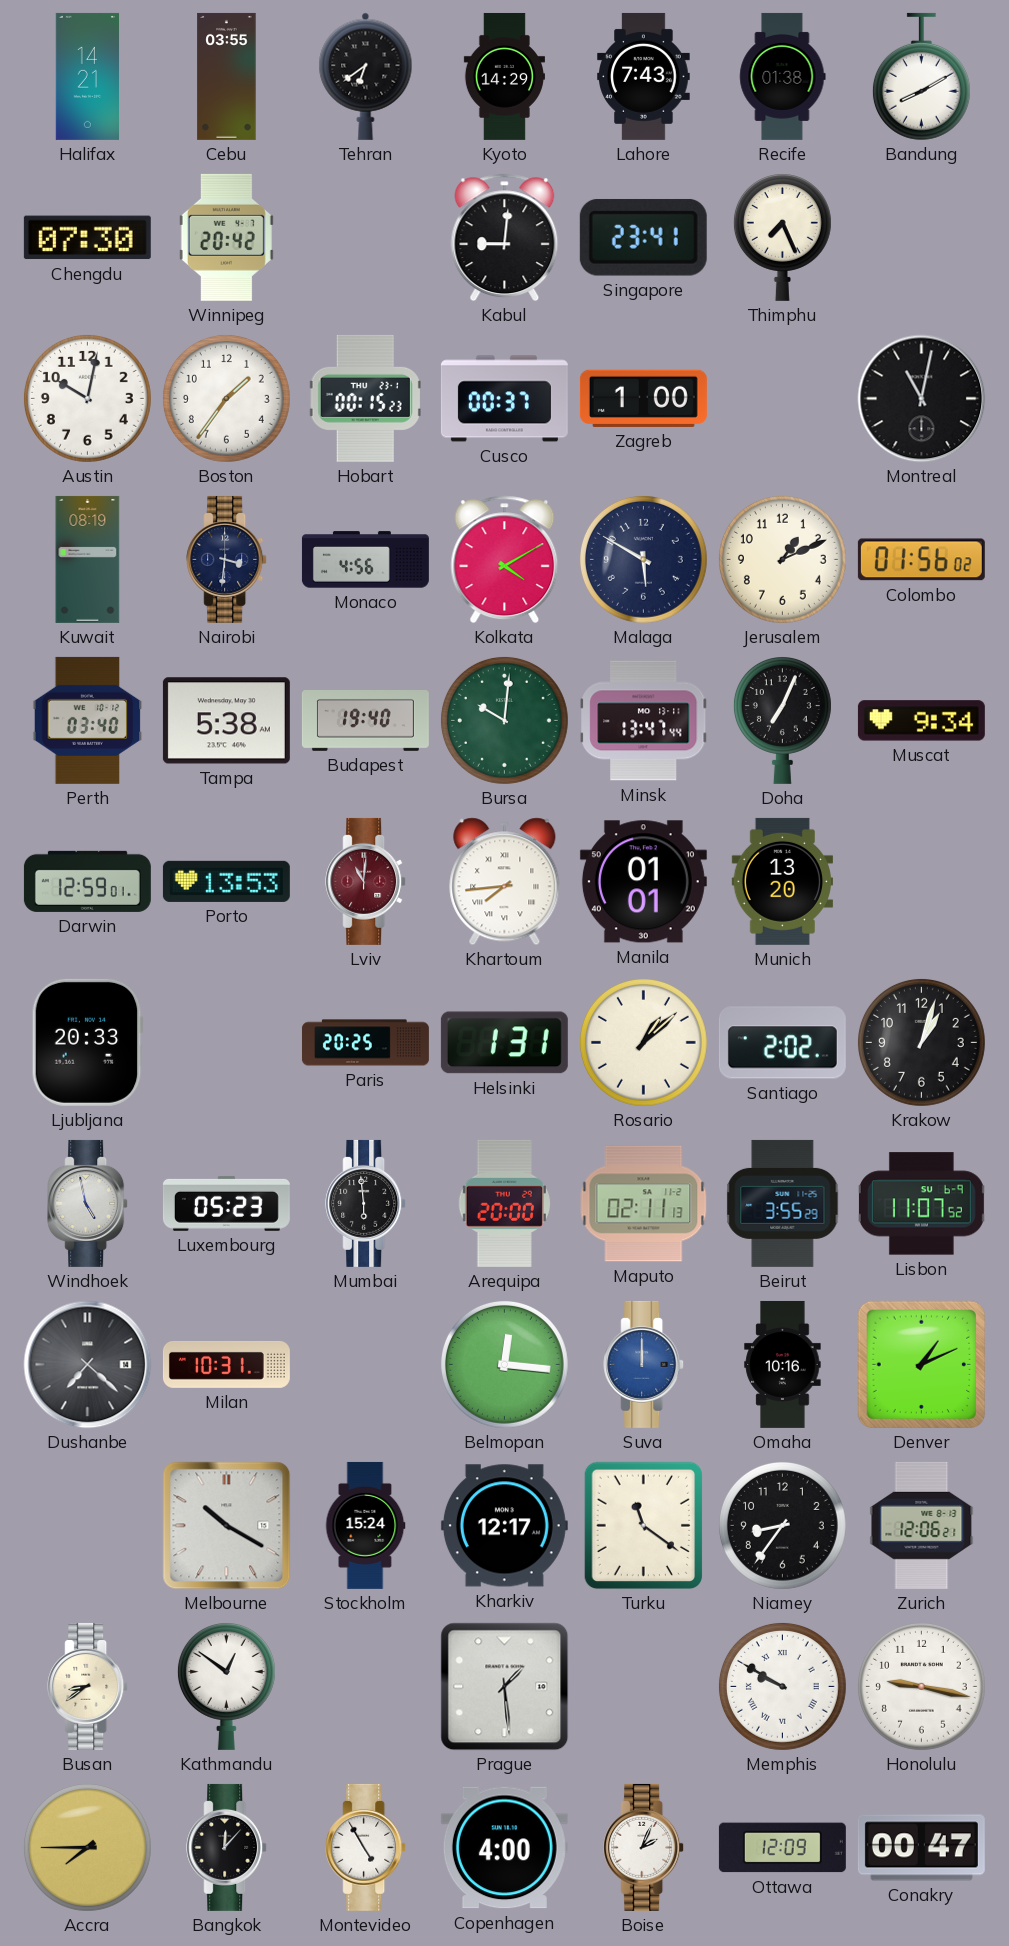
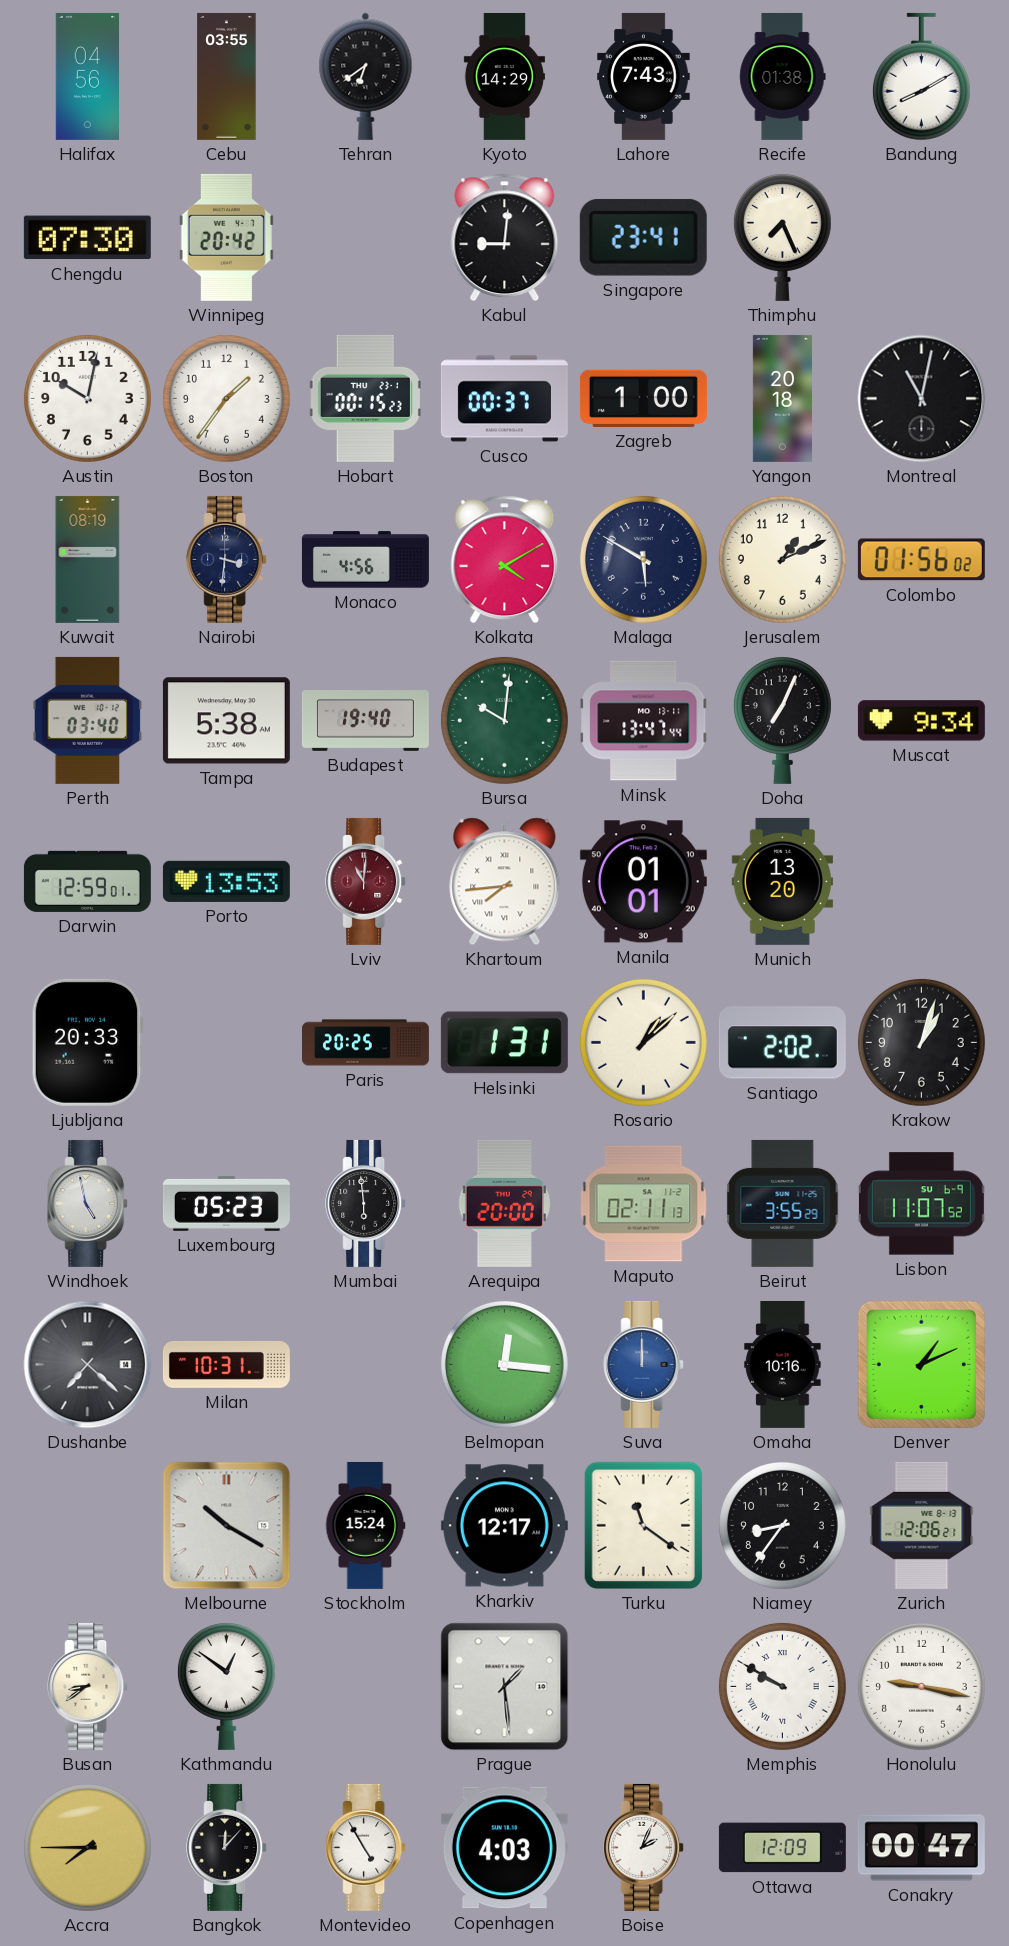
Halifax: 14:21 -> 04:56
Yangon: none -> 20:18
Copenhagen: 4:00 -> 4:03
